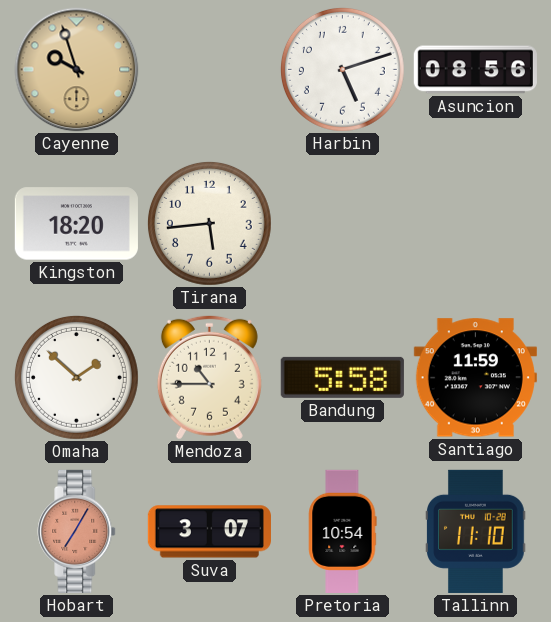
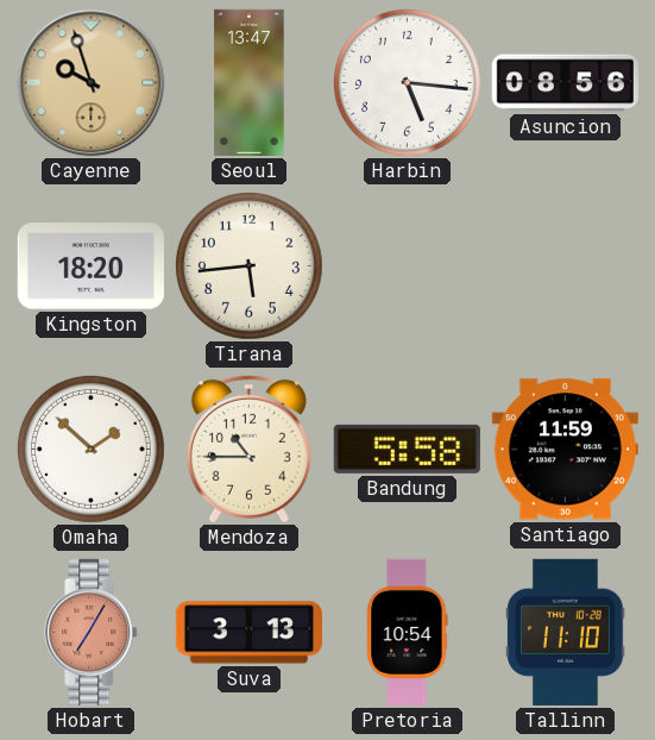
Seoul: none -> 13:47
Harbin: 5:12 -> 5:16
Suva: 3:07 -> 3:13
